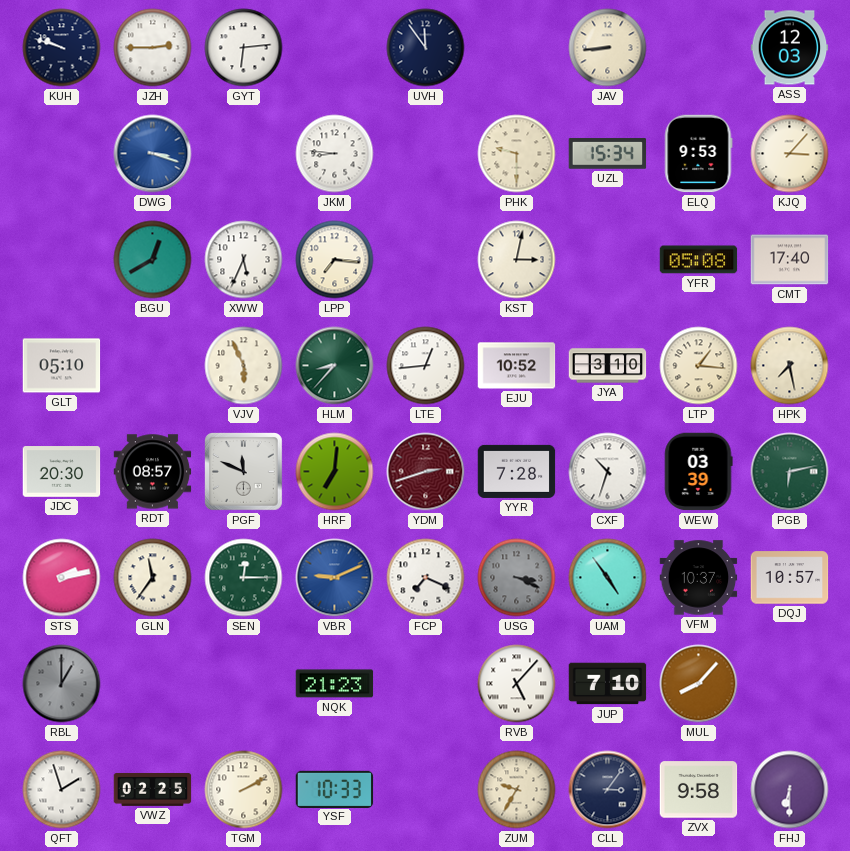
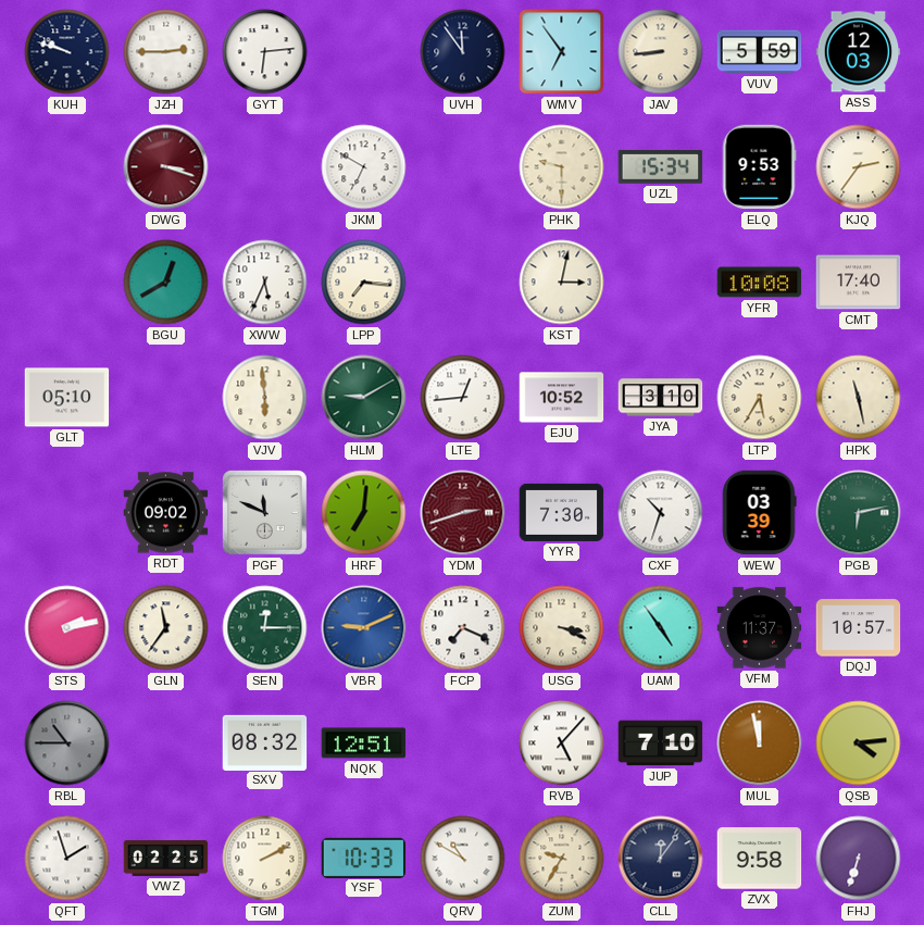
WMV: none -> 6:54
VUV: none -> 5:59
DWG dial: blue -> burgundy
JKM: 8:46 -> 6:50
KJQ: 3:07 -> 2:36
YFR: 05:08 -> 10:08
VJV: 5:56 -> 5:59
HLM: 8:37 -> 9:10
LTP: 1:16 -> 5:35
HPK: 7:28 -> 11:28
JDC: 20:30 -> none
RDT: 08:57 -> 09:02
YYR: 7:28 -> 7:30
USG dial: grey -> cream
VFM: 10:37 -> 11:37
RBL: 1:00 -> 10:45
SXV: none -> 08:32
NQK: 21:23 -> 12:51
MUL: 8:07 -> 11:58
QSB: none -> 4:14
QRV: none -> 10:50
CLL: 3:06 -> 12:06
FHJ: 6:30 -> 6:33
